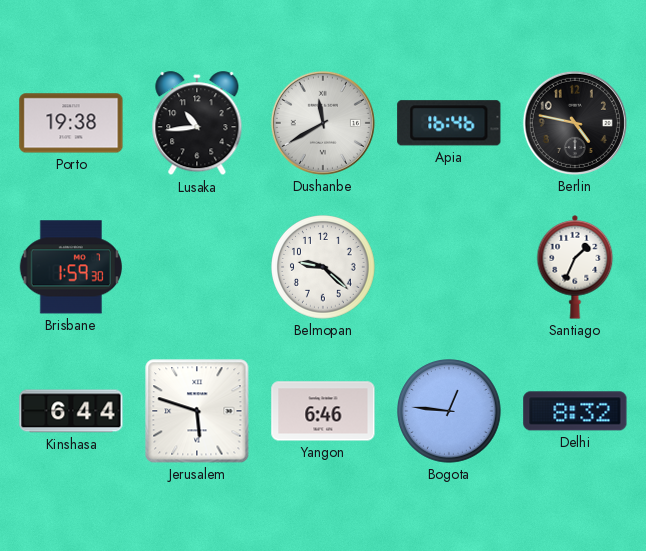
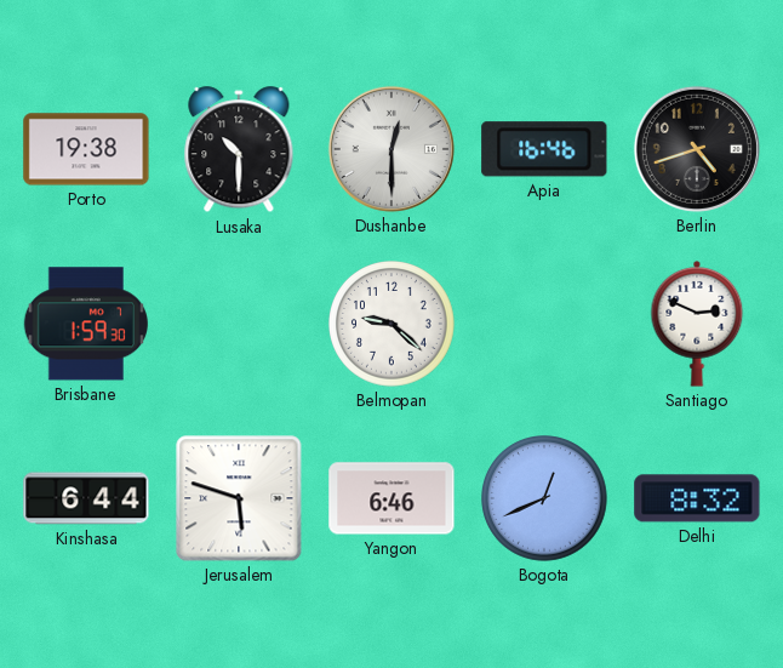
Lusaka: 10:44 -> 10:30
Dushanbe: 11:40 -> 12:30
Berlin: 4:47 -> 4:42
Santiago: 1:34 -> 2:49
Bogota: 12:46 -> 12:41
